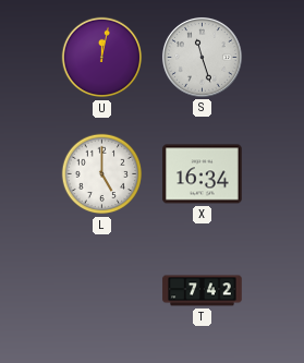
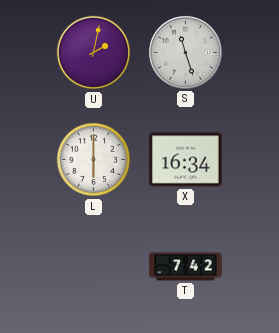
U: 12:02 -> 2:02
L: 5:00 -> 6:00
